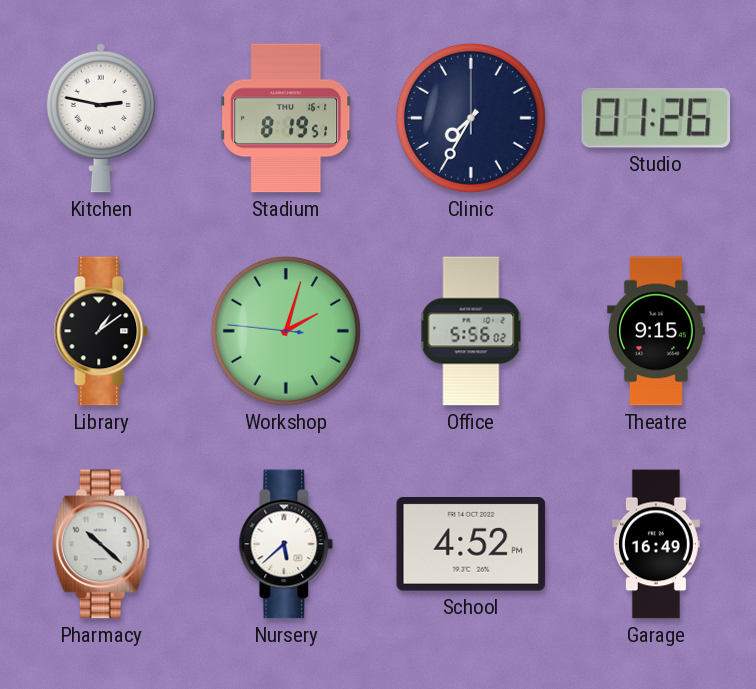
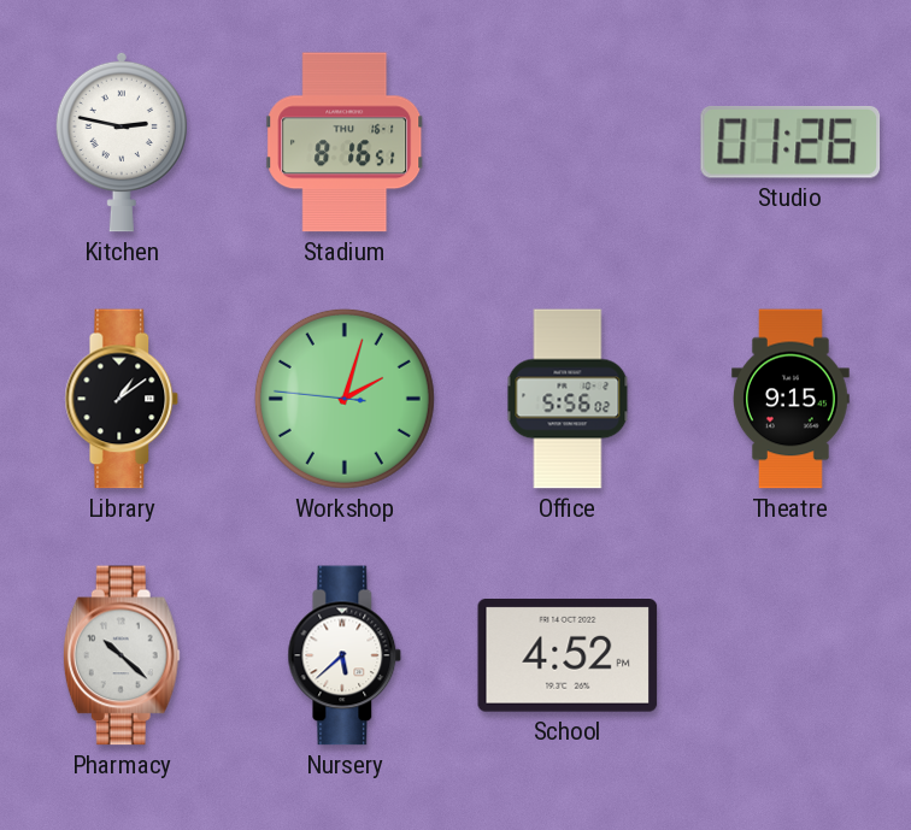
Stadium: 8:19 -> 8:16
Clinic: 7:35 -> none
Garage: 16:49 -> none
